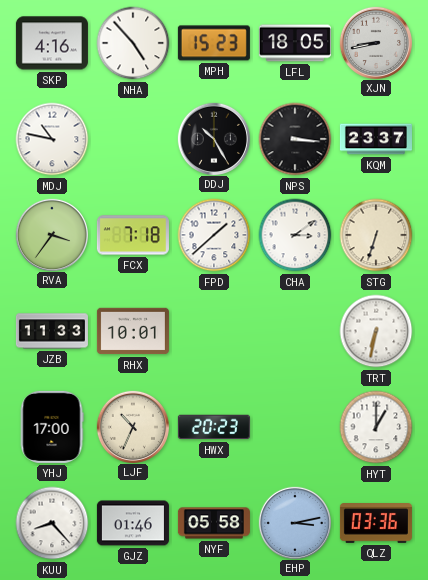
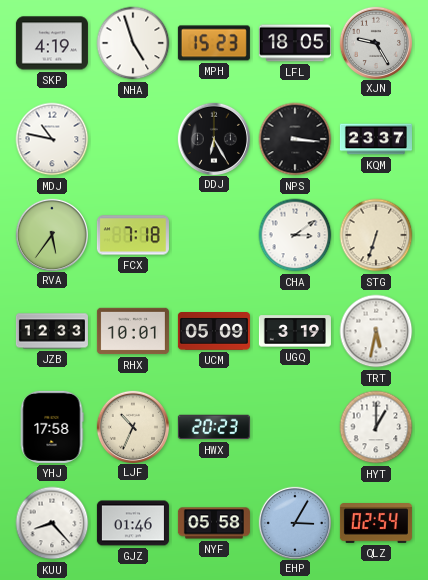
SKP: 4:16 -> 4:19
NHA: 4:53 -> 4:57
XJN: 8:43 -> 9:25
DDJ: 10:25 -> 6:25
RVA: 3:36 -> 5:36
FPD: 1:38 -> none
JZB: 11:33 -> 12:33
UCM: none -> 05:09
UGQ: none -> 3:19
TRT: 6:32 -> 5:32
YHJ: 17:00 -> 17:58
EHP: 3:13 -> 3:05
QLZ: 03:36 -> 02:54
